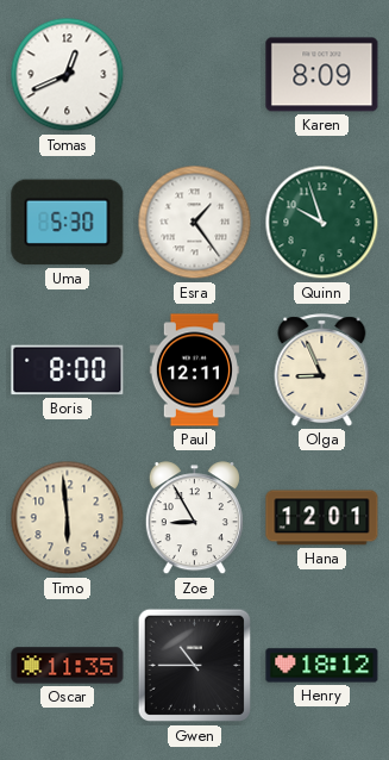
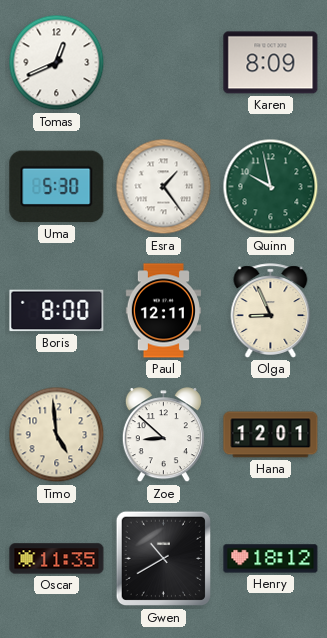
Quinn: 9:57 -> 9:58
Timo: 5:59 -> 4:59
Zoe: 8:55 -> 8:52
Gwen: 10:45 -> 10:40
